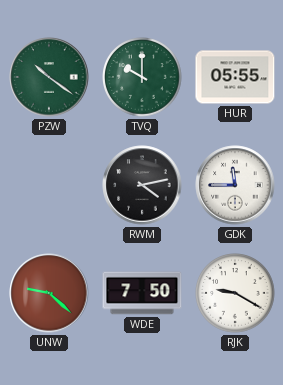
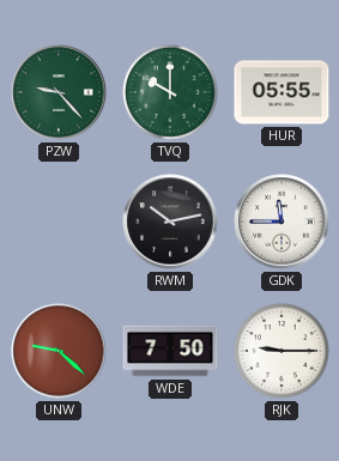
PZW: 10:21 -> 9:23
RWM: 4:13 -> 10:13
RJK: 9:20 -> 9:15
